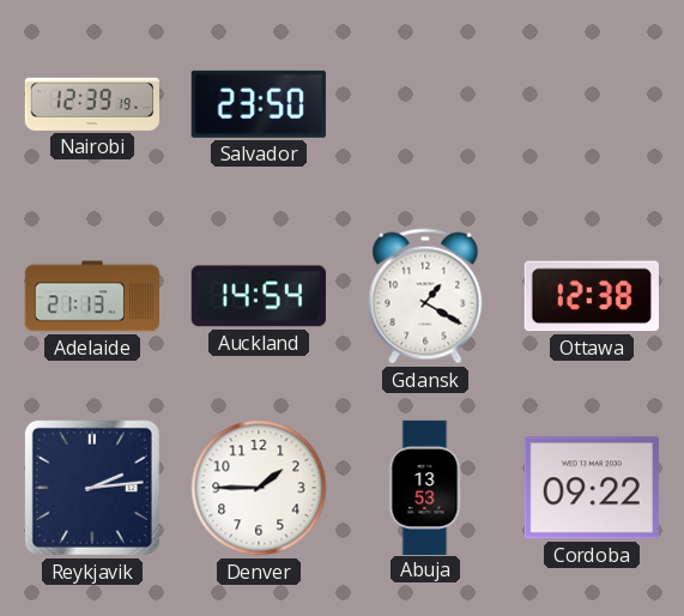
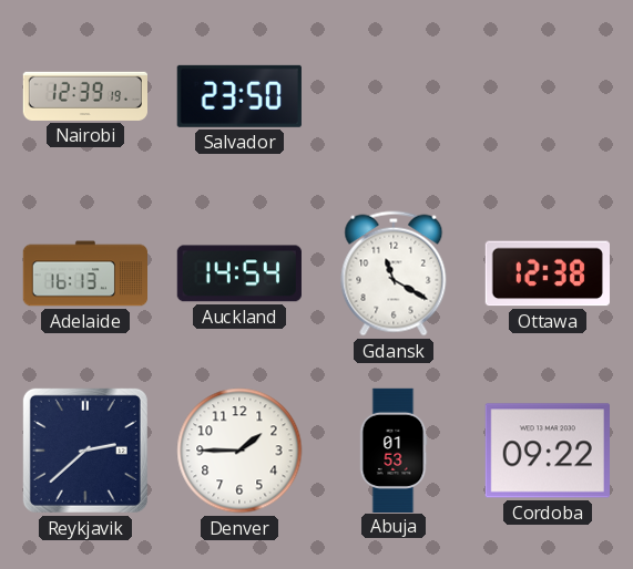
Adelaide: 21:13 -> 16:13
Gdansk: 1:20 -> 11:20
Reykjavik: 2:14 -> 2:38
Abuja: 13:53 -> 01:53
